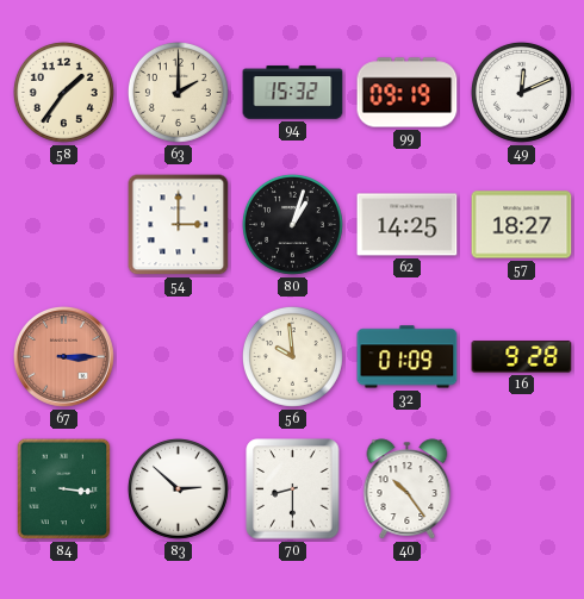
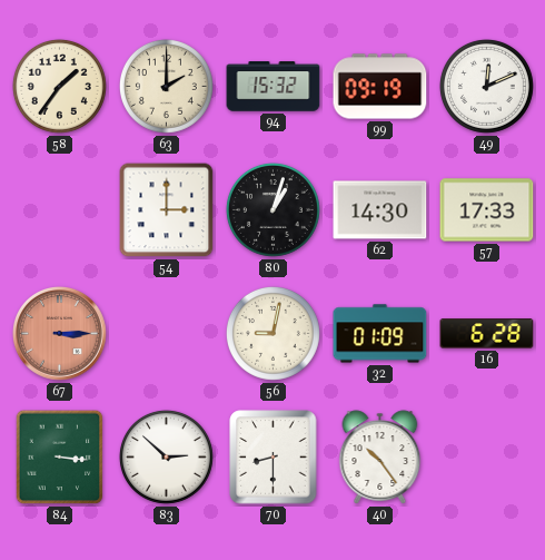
62: 14:25 -> 14:30
57: 18:27 -> 17:33
56: 9:59 -> 9:02
16: 9:28 -> 6:28
